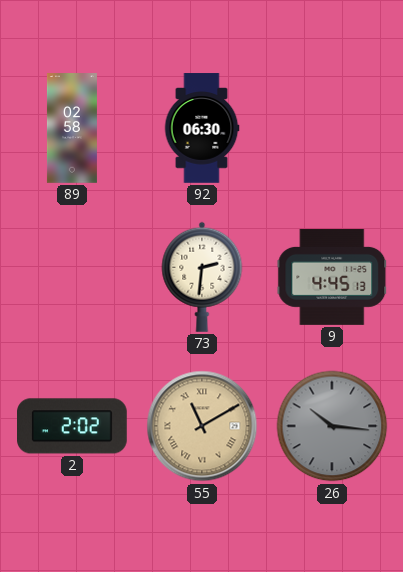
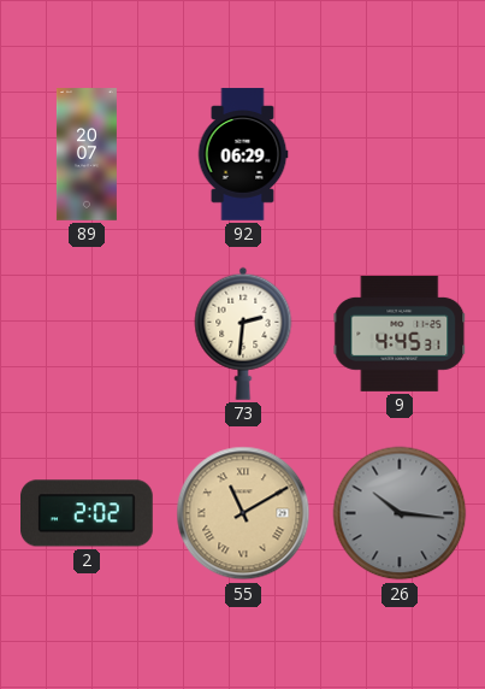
89: 02:58 -> 20:07
92: 06:30 -> 06:29
9: 4:45:13 -> 4:45:31
